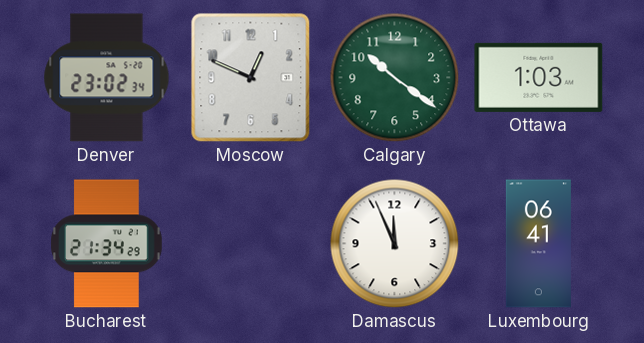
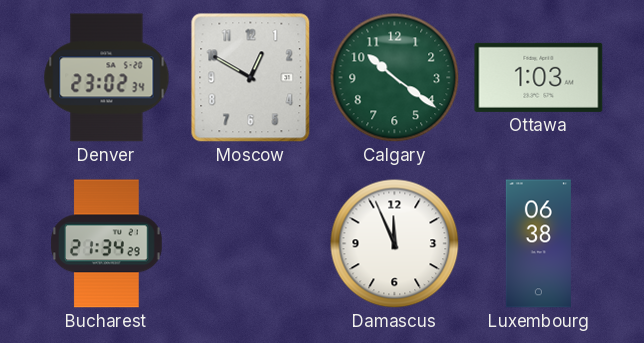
Moscow: 12:49 -> 12:50
Luxembourg: 06:41 -> 06:38
